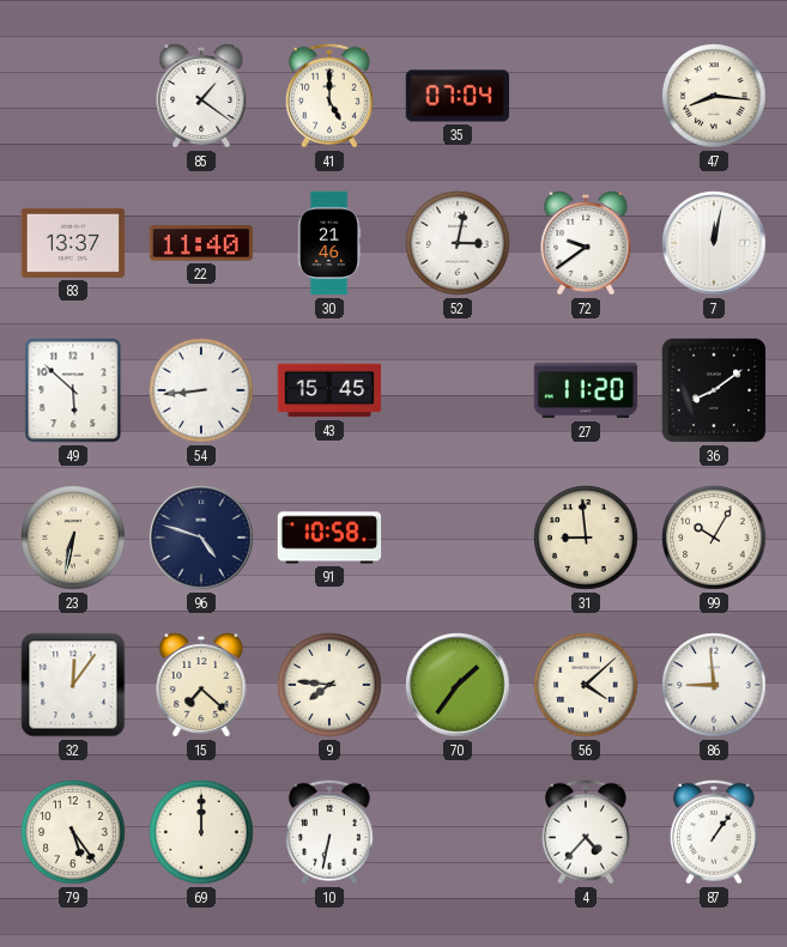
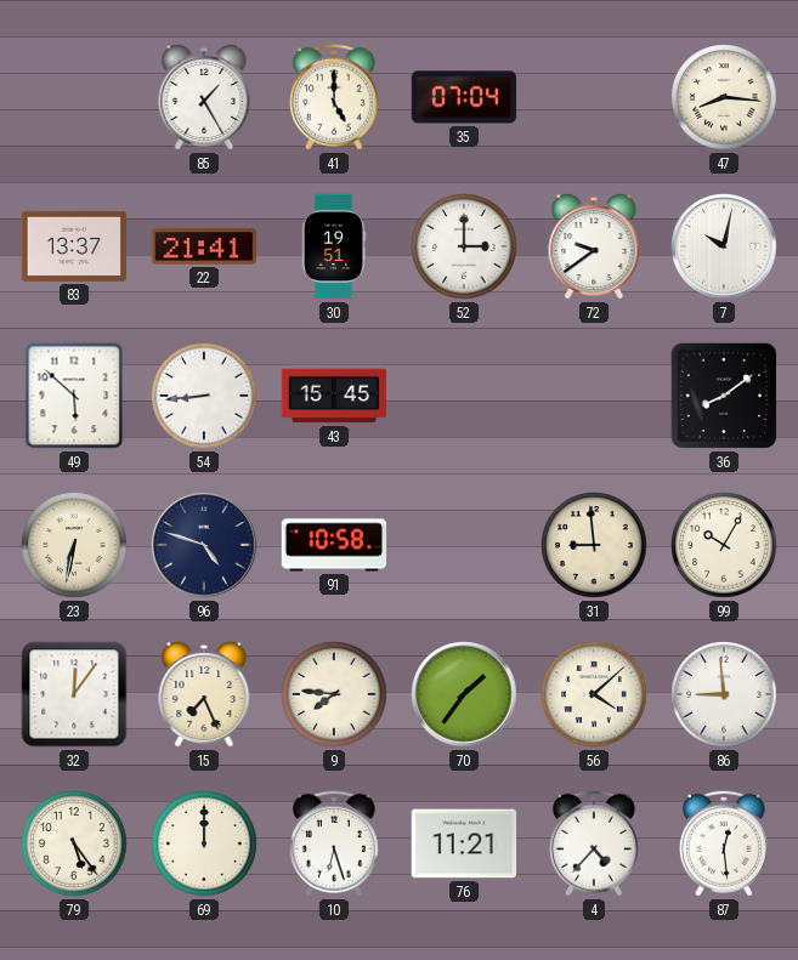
85: 1:21 -> 1:25
22: 11:40 -> 21:41
30: 21:46 -> 19:51
52: 3:02 -> 3:00
7: 12:02 -> 10:02
27: 11:20 -> none
15: 7:22 -> 7:26
10: 6:32 -> 6:27
76: none -> 11:21
87: 1:06 -> 12:29
